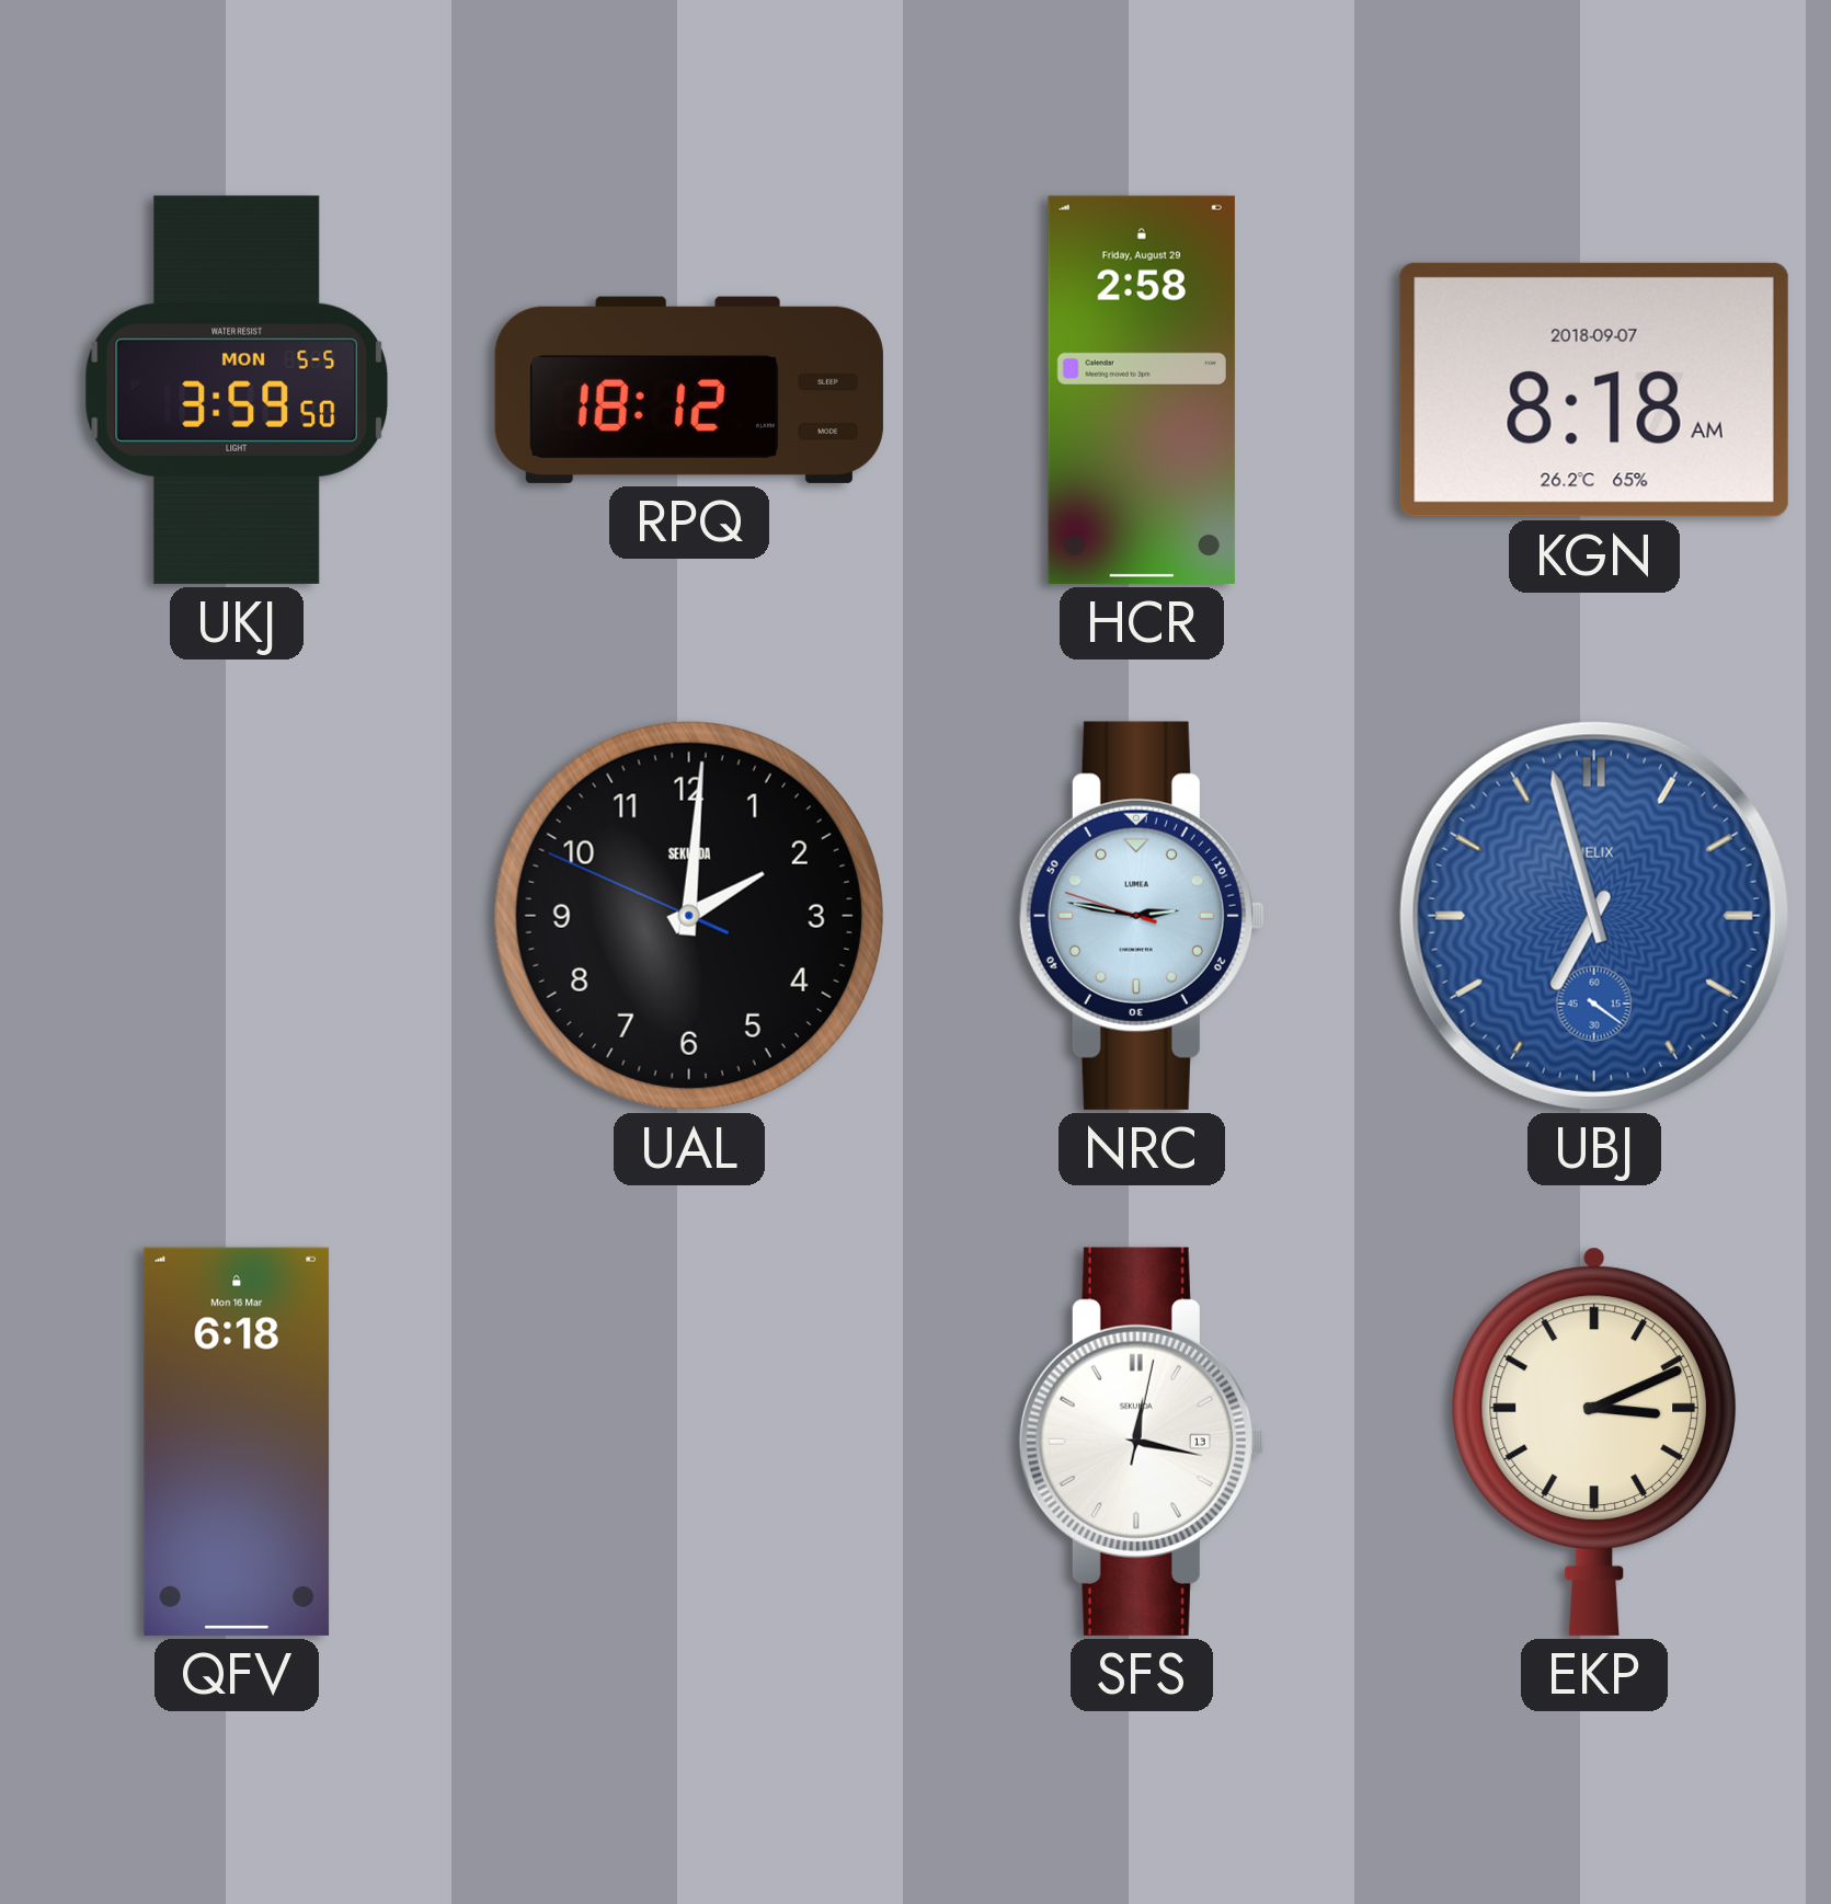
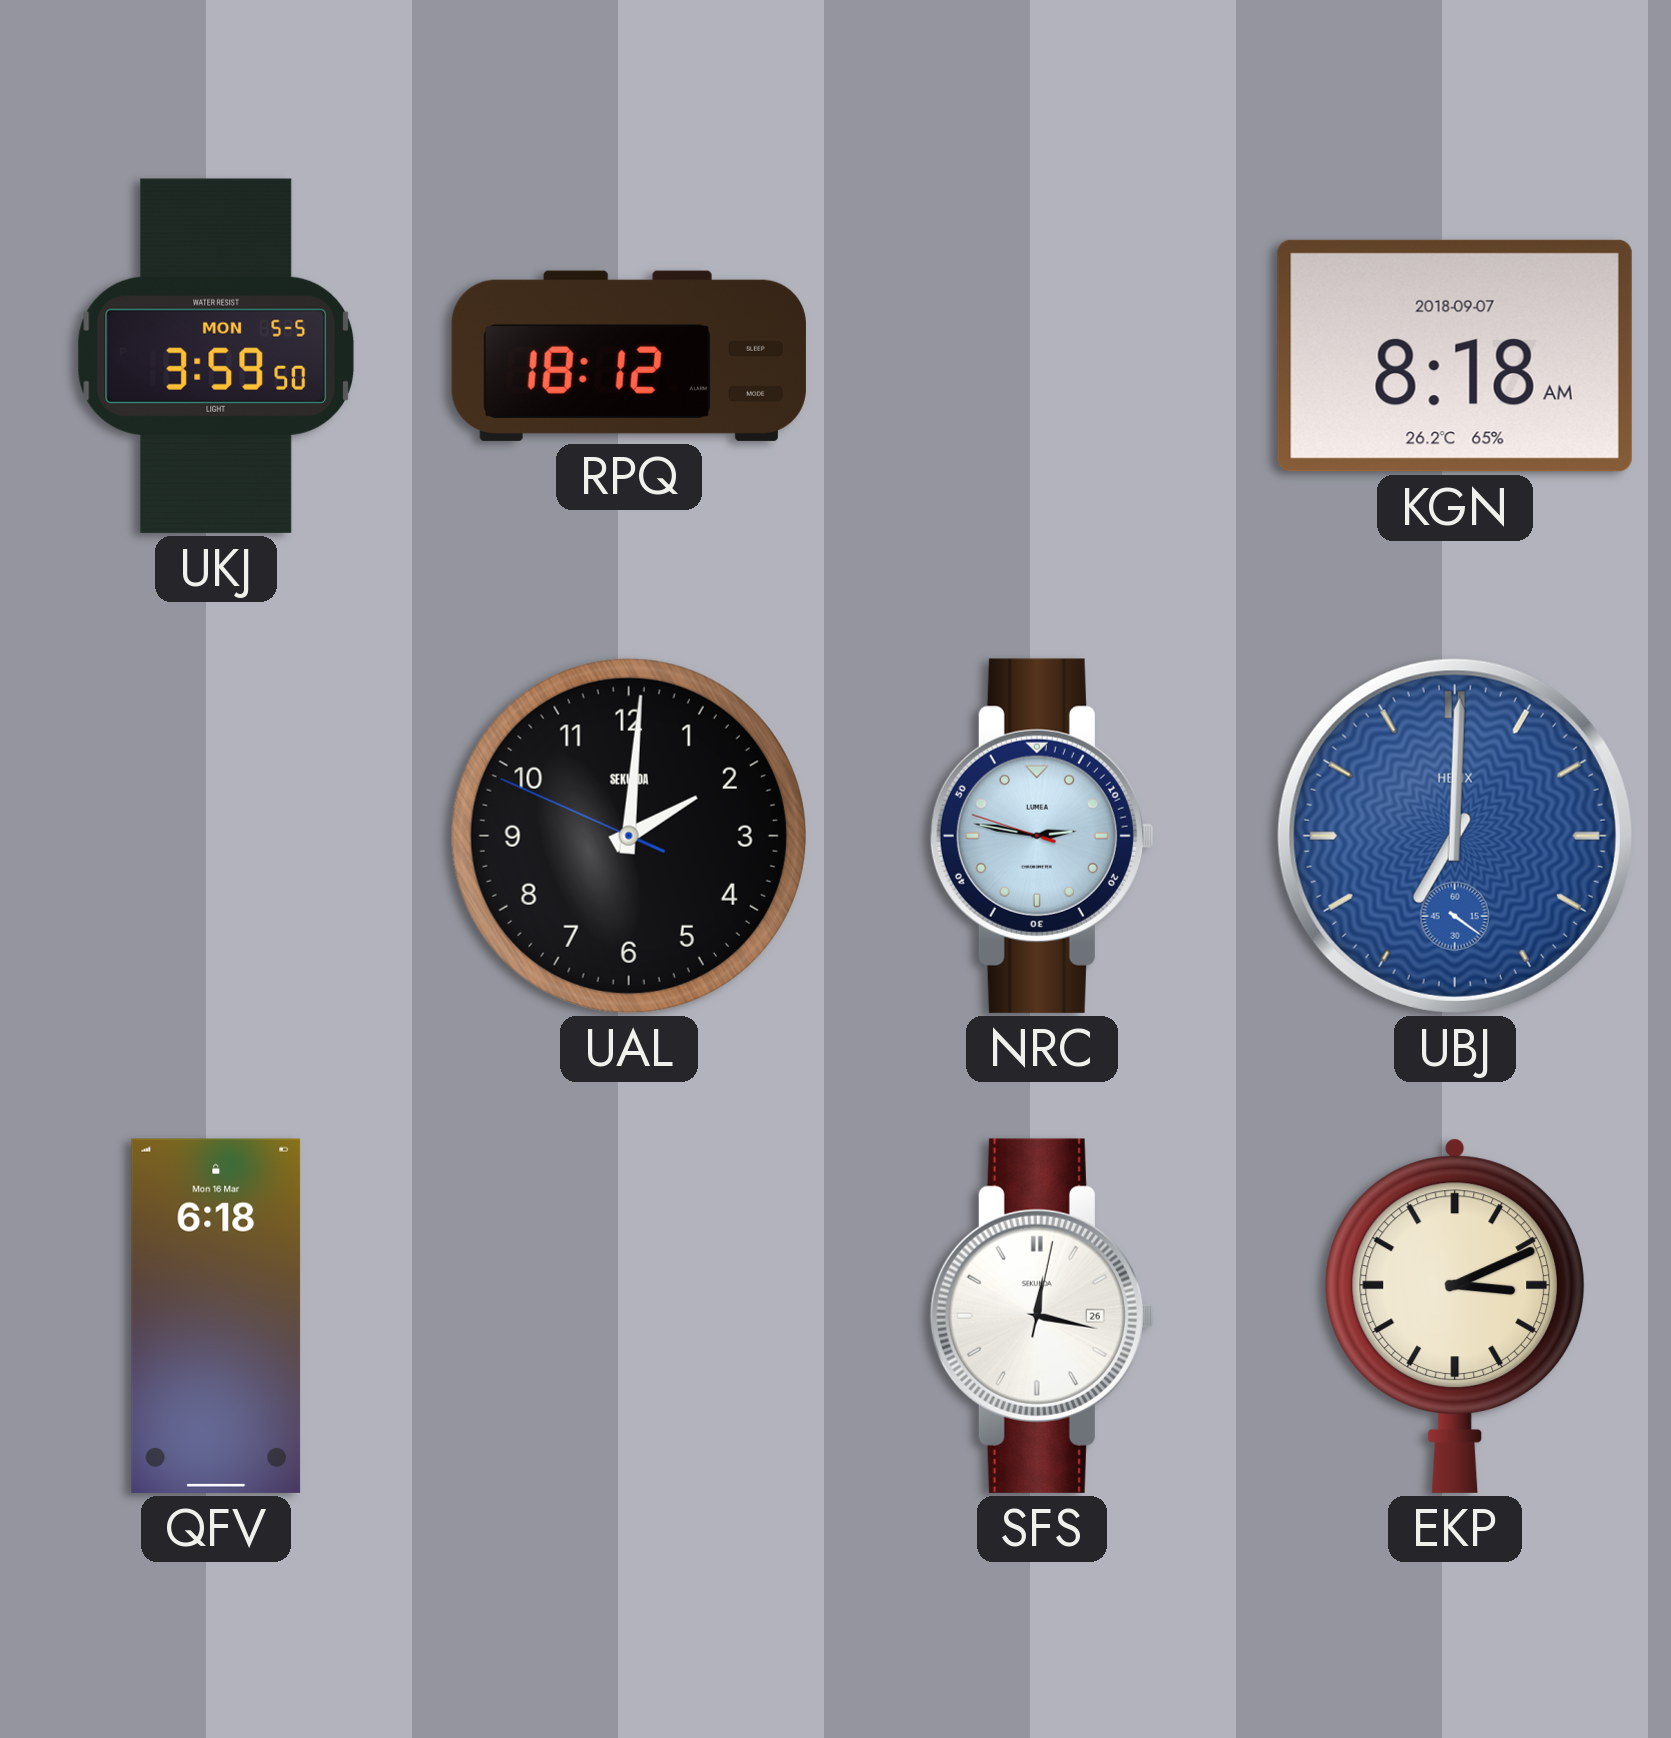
HCR: 2:58 -> none
UBJ: 6:57 -> 7:00
SFS date: 13 -> 26
